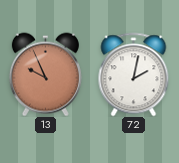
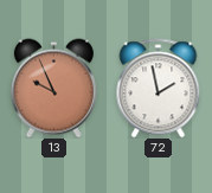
72: 2:02 -> 1:58
